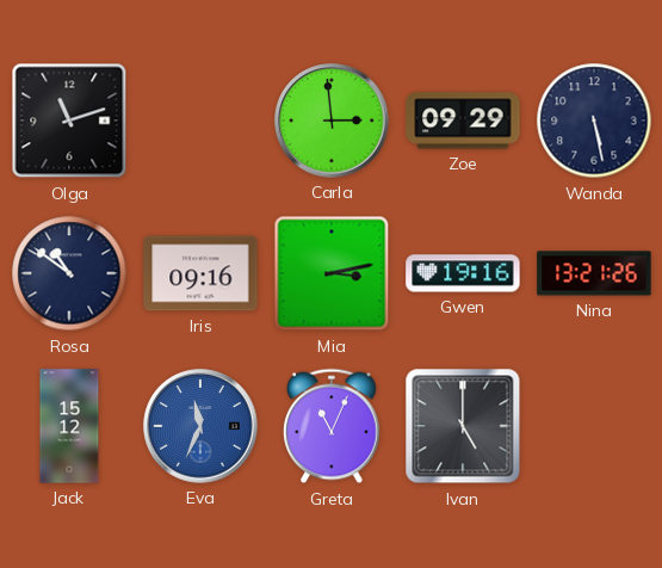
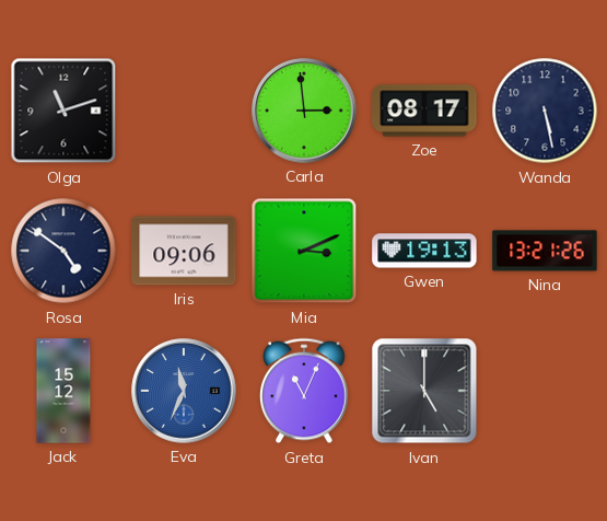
Zoe: 09:29 -> 08:17
Rosa: 10:51 -> 4:51
Iris: 09:16 -> 09:06
Mia: 3:13 -> 3:11
Gwen: 19:16 -> 19:13
